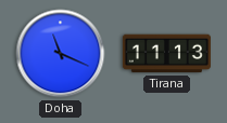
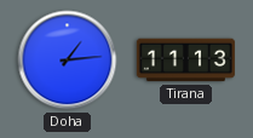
Doha: 11:19 -> 1:14
